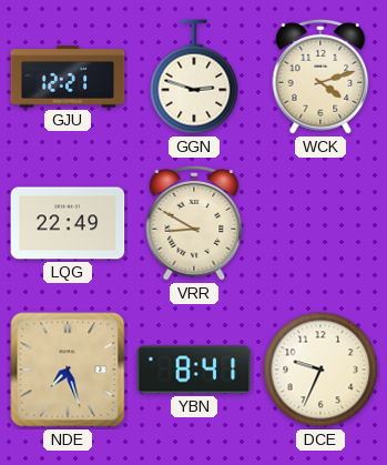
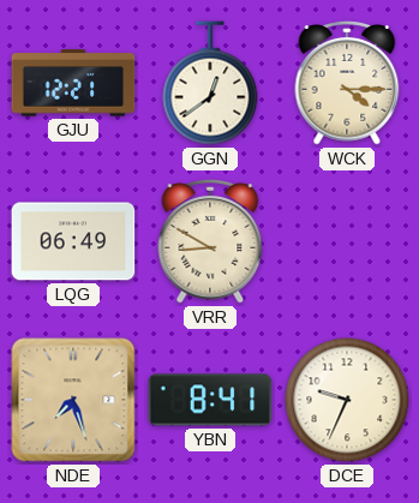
GGN: 2:48 -> 12:39
WCK: 4:12 -> 4:15
LQG: 22:49 -> 06:49
